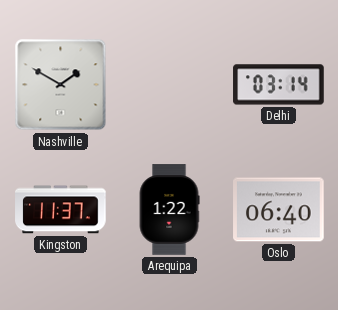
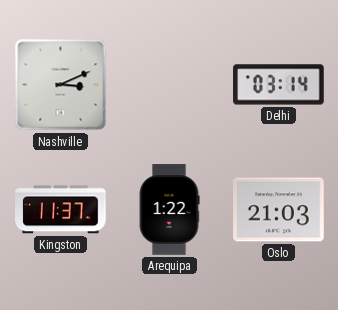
Nashville: 1:50 -> 3:11
Oslo: 06:40 -> 21:03
